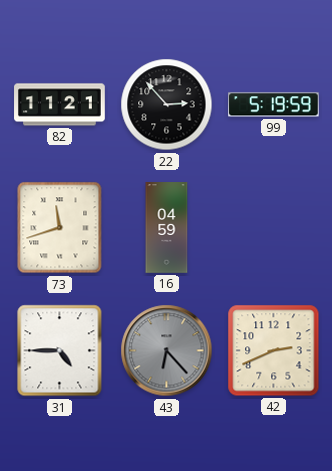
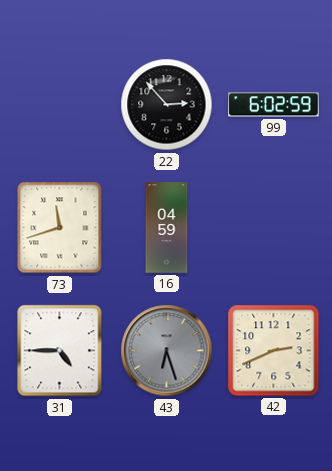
82: 11:21 -> none
99: 5:19 -> 6:02
43: 6:23 -> 6:27
